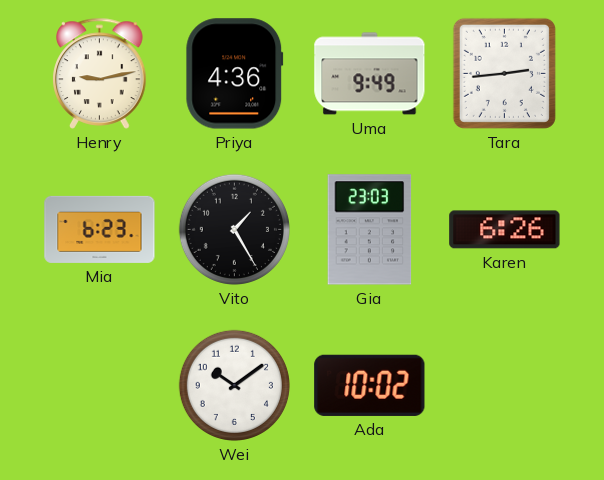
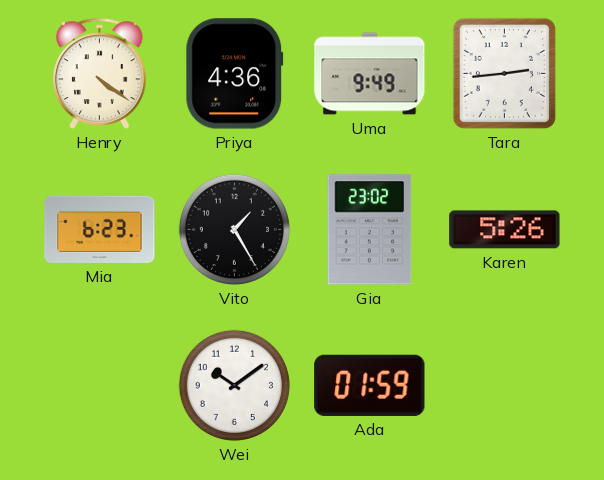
Henry: 9:13 -> 4:21
Gia: 23:03 -> 23:02
Karen: 6:26 -> 5:26
Ada: 10:02 -> 01:59
